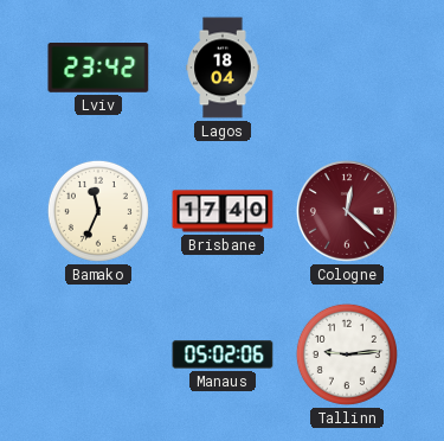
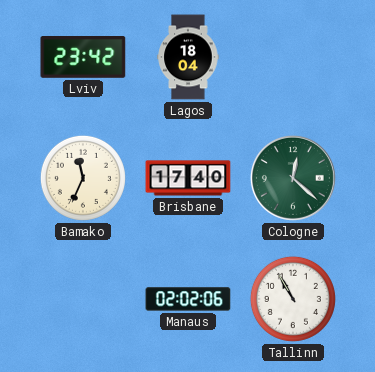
Cologne dial: burgundy -> green
Manaus: 05:02 -> 02:02
Tallinn: 9:14 -> 10:55
